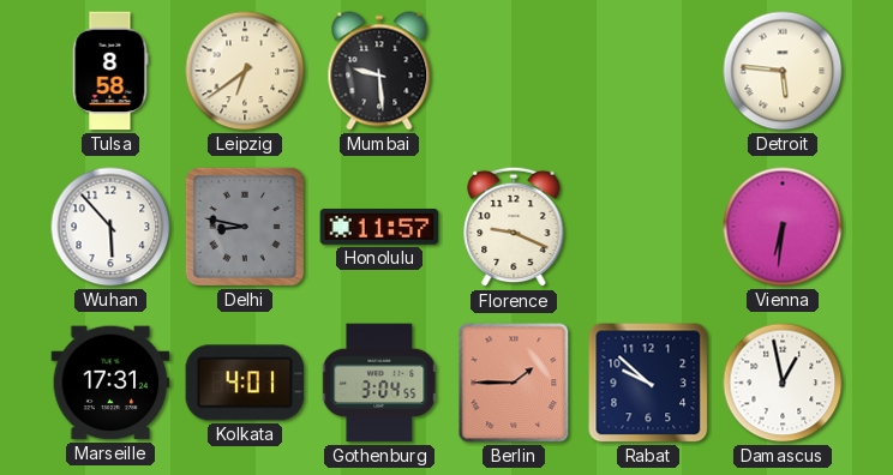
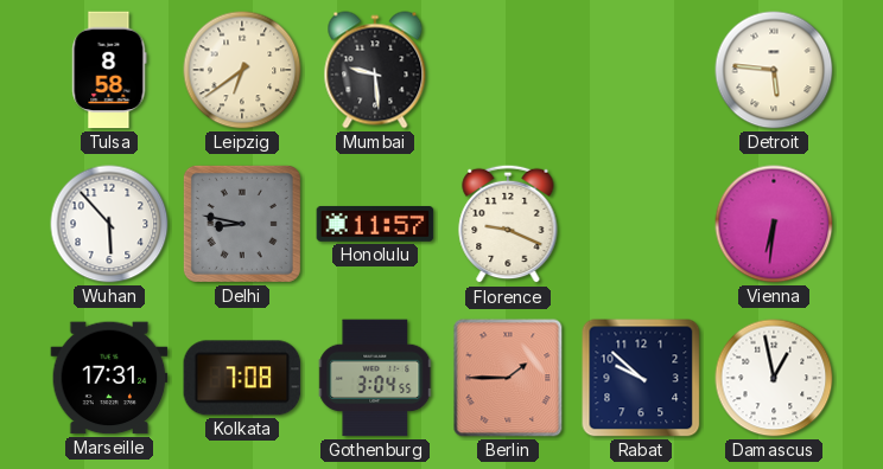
Kolkata: 4:01 -> 7:08
